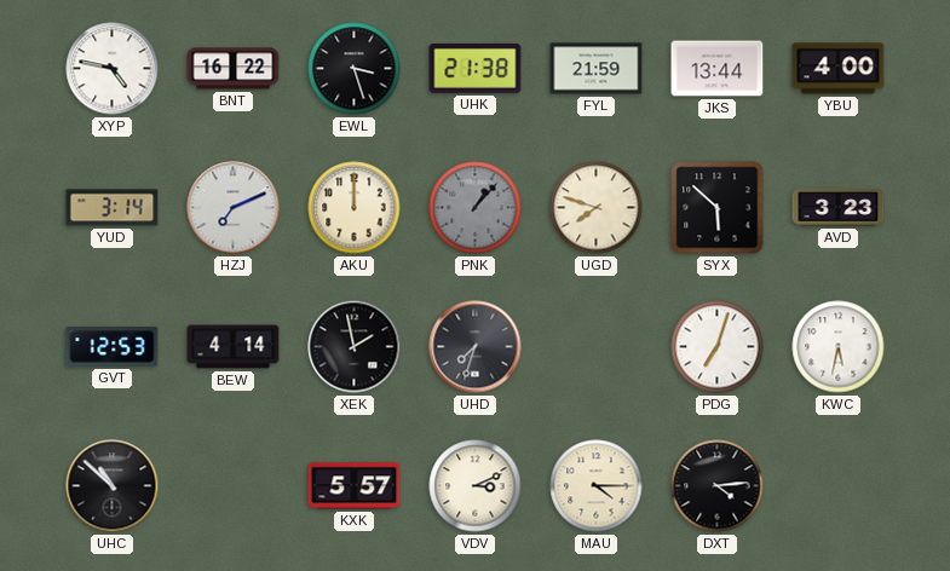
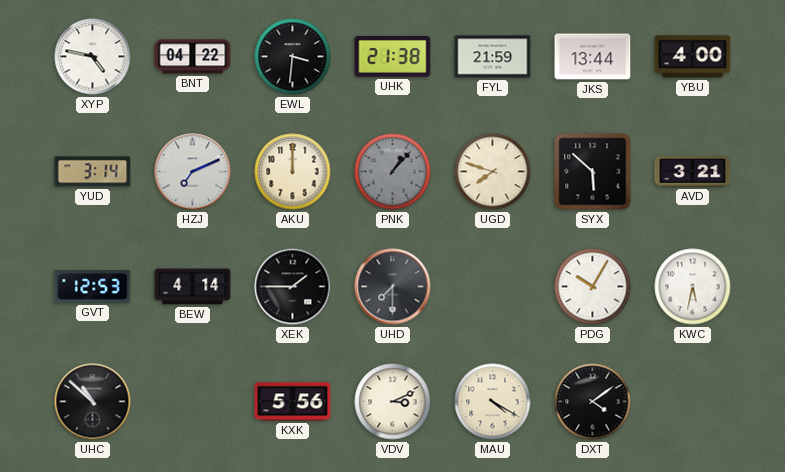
BNT: 16:22 -> 04:22
EWL: 3:27 -> 3:31
AVD: 3:23 -> 3:21
XEK: 1:58 -> 1:45
UHD: 7:33 -> 7:30
PDG: 7:03 -> 10:05
KXK: 5:57 -> 5:56
MAU: 4:15 -> 4:20
DXT: 4:14 -> 4:09
